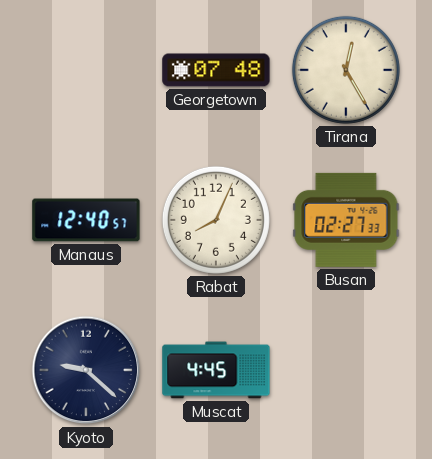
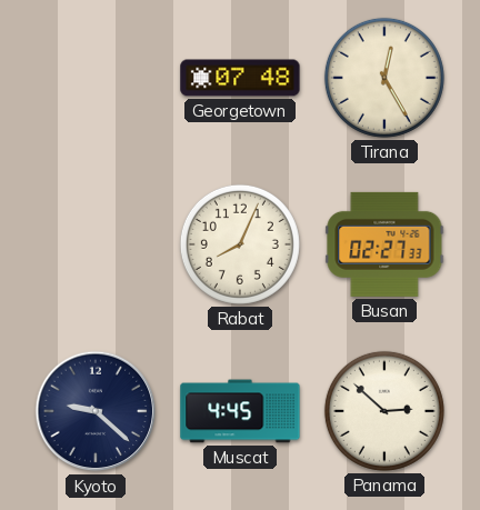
Manaus: 12:40 -> none
Panama: none -> 2:52
